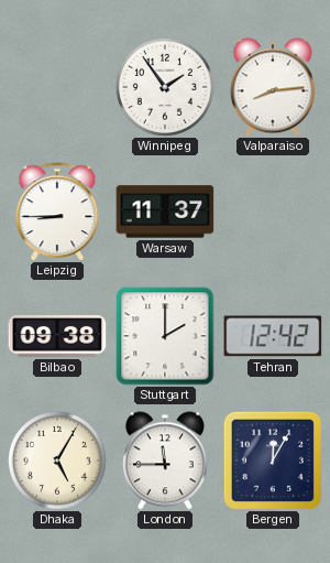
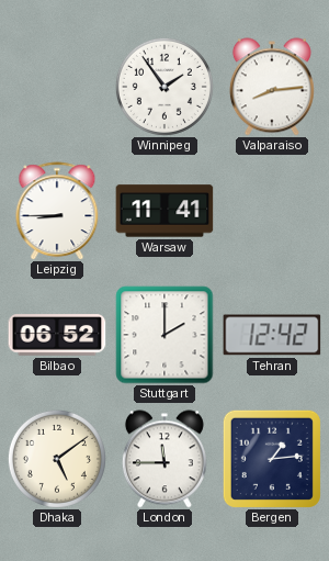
Warsaw: 11:37 -> 11:41
Bilbao: 09:38 -> 06:52
Dhaka: 5:05 -> 5:09
Bergen: 12:05 -> 1:14
